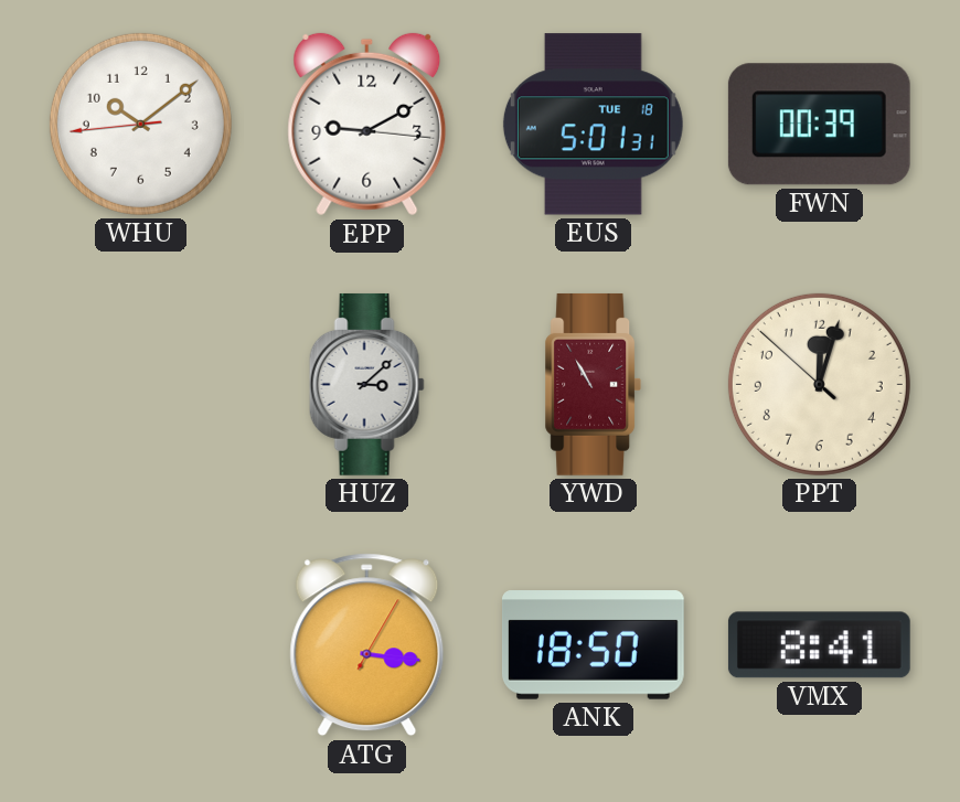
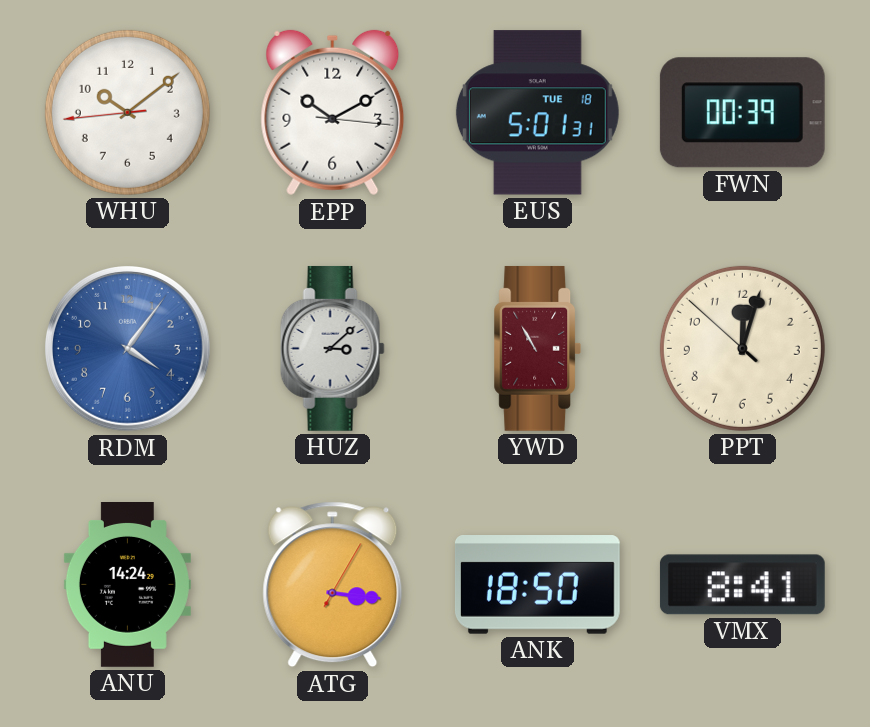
EPP: 9:10 -> 10:10
RDM: none -> 4:06
ANU: none -> 14:24
